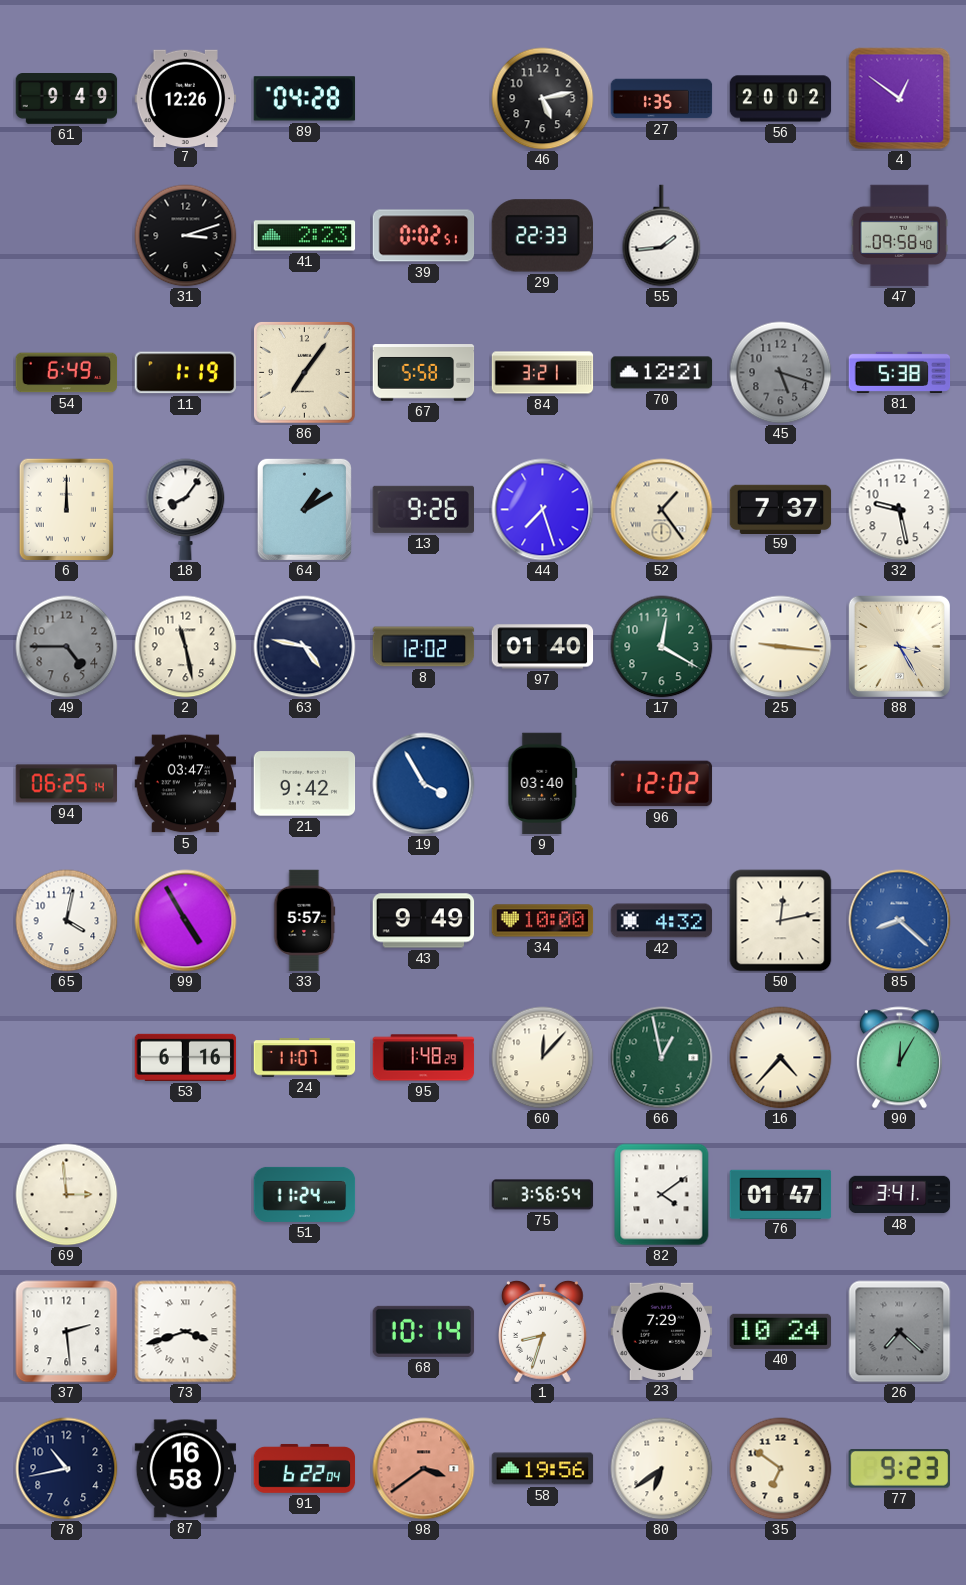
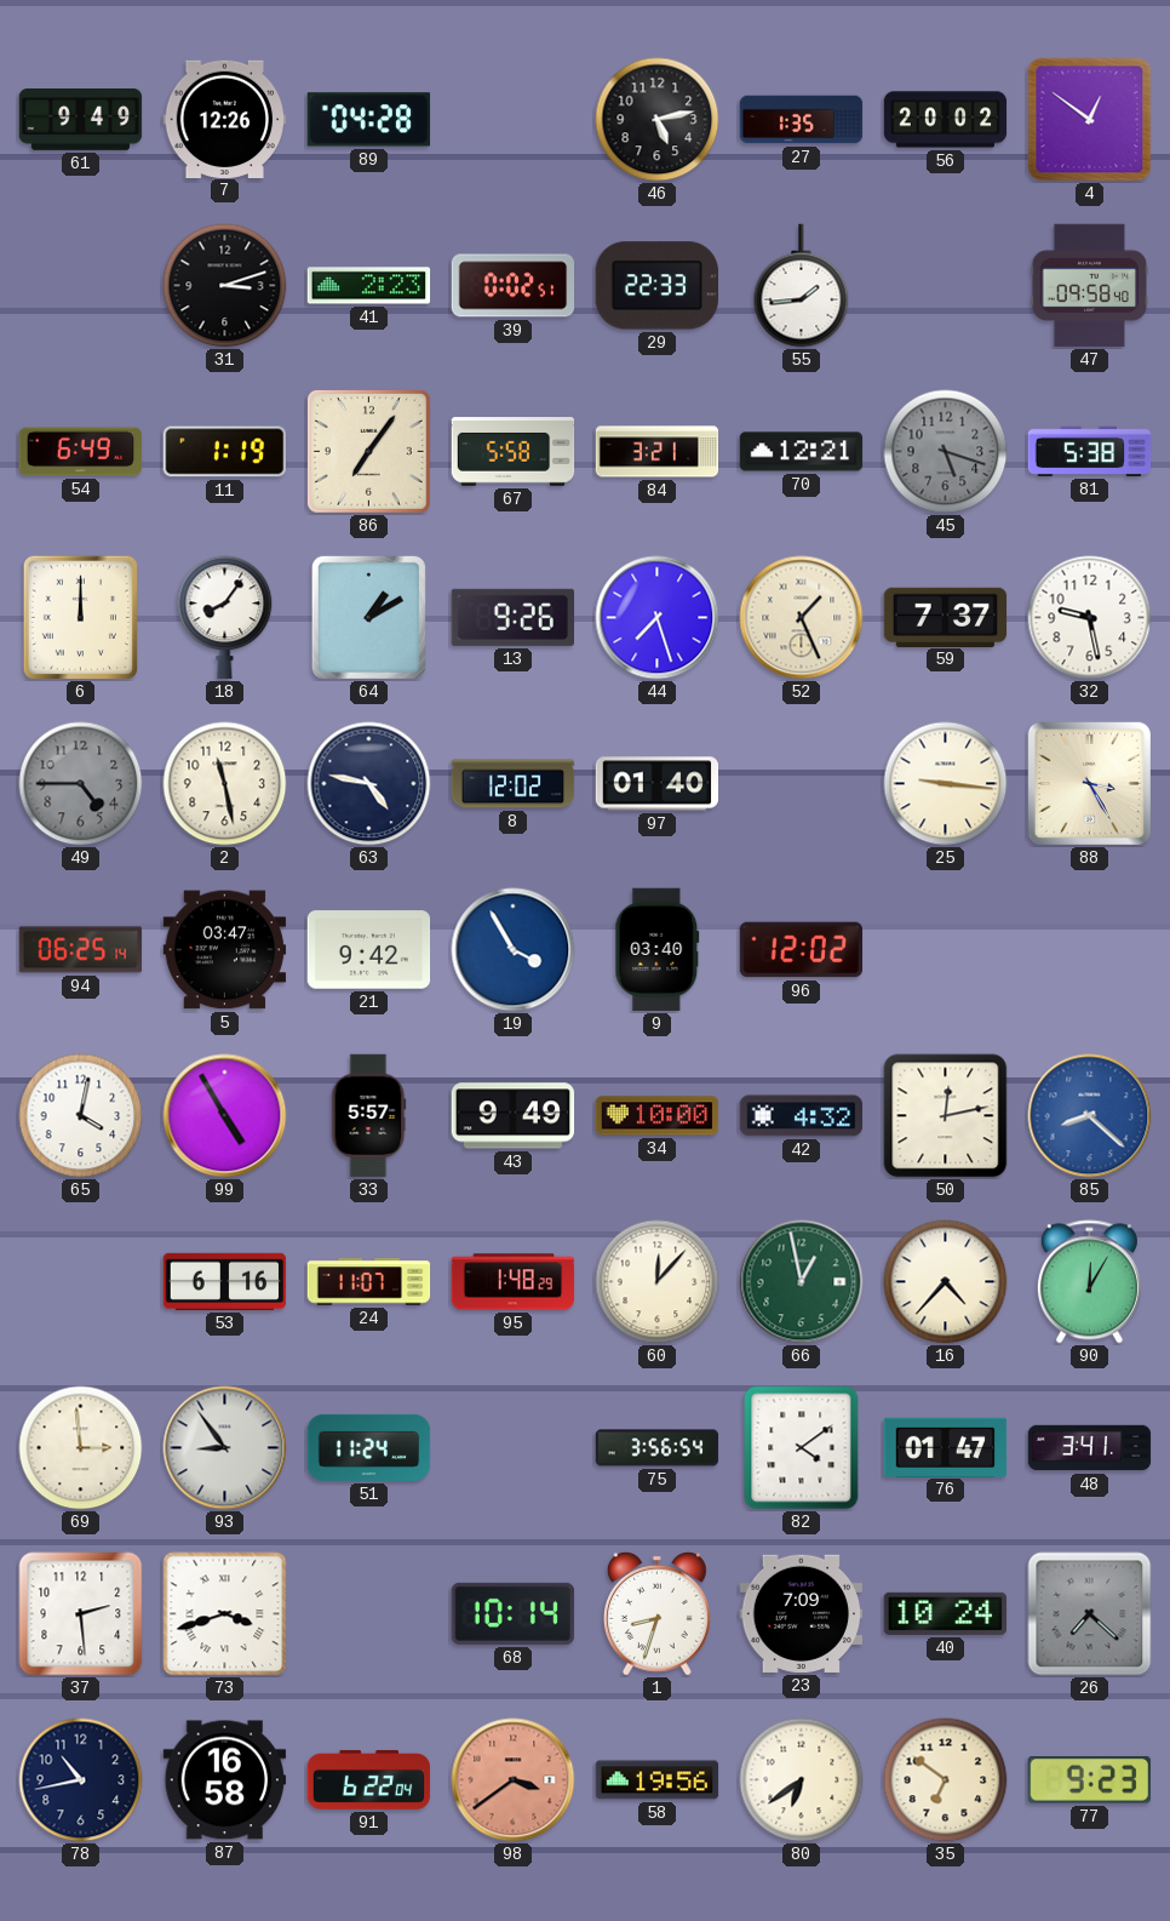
52: 1:24 -> 1:26
17: 12:20 -> none
93: none -> 8:54
23: 7:29 -> 7:09
